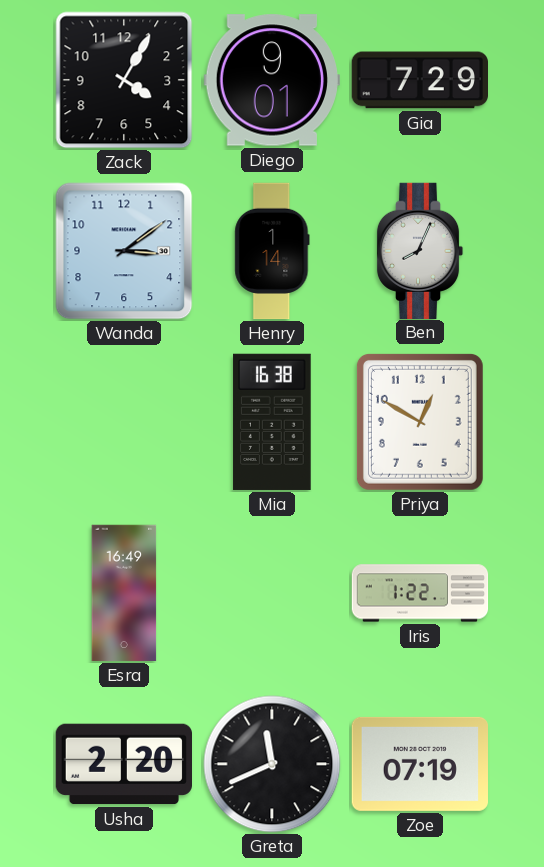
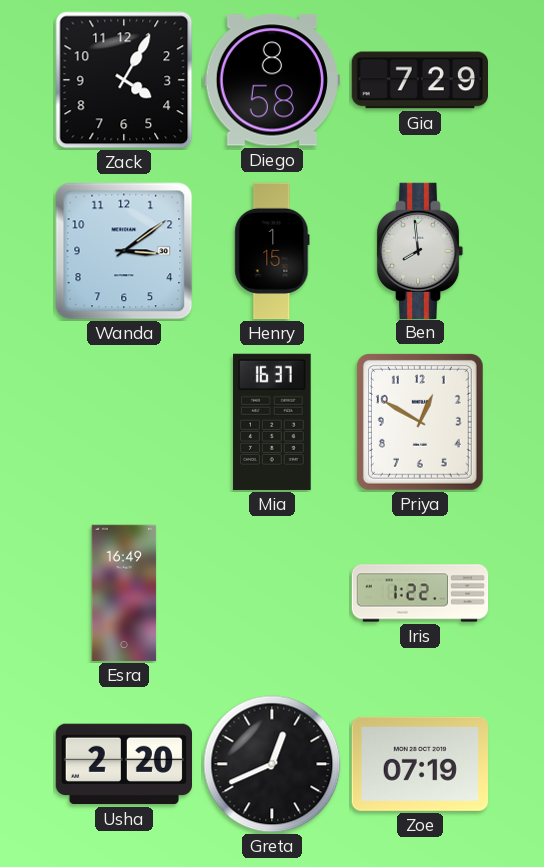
Diego: 9:01 -> 8:58
Henry: 1:14 -> 1:15
Ben: 8:04 -> 7:59
Mia: 16:38 -> 16:37
Greta: 11:41 -> 12:41
